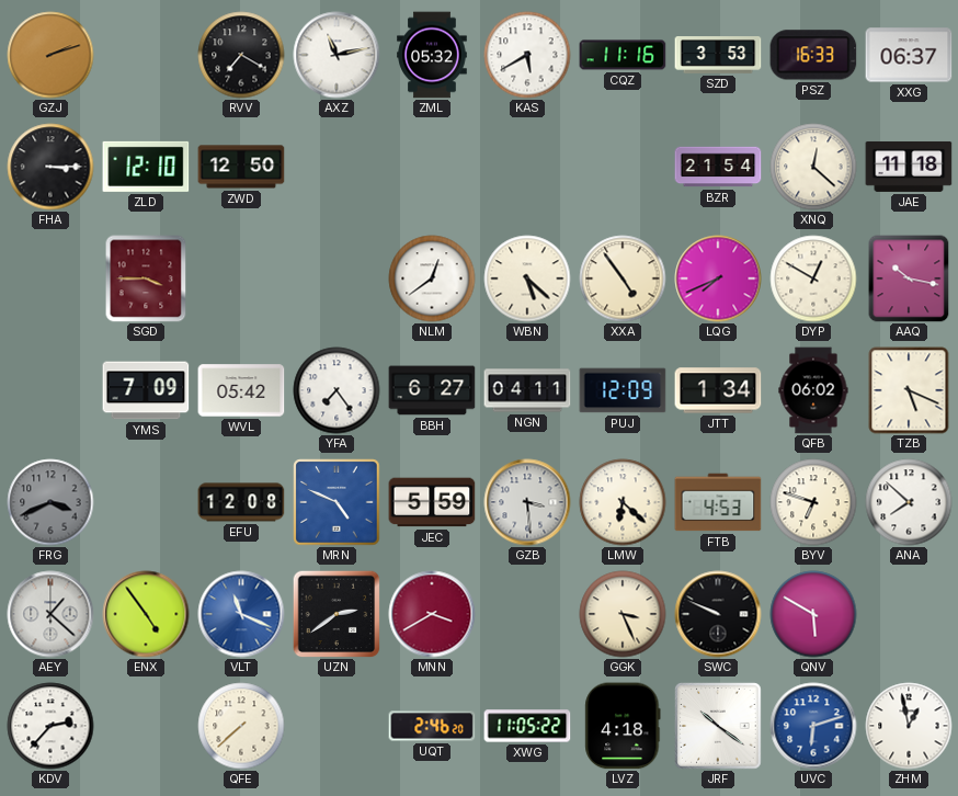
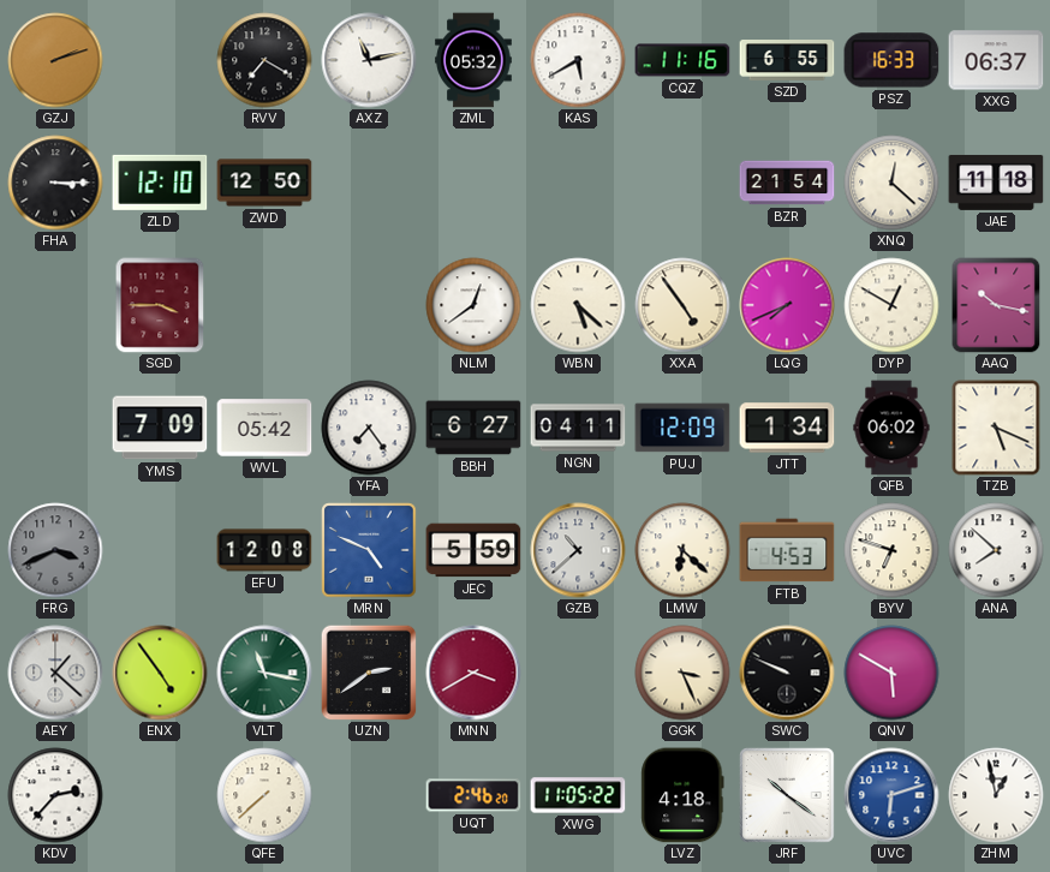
SZD: 3:53 -> 6:55
GZB: 3:29 -> 10:38
VLT: 11:19 -> 11:17
VLT dial: blue -> green
